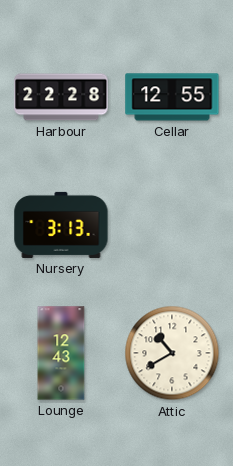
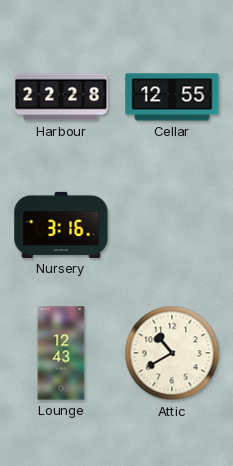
Nursery: 3:13 -> 3:16
